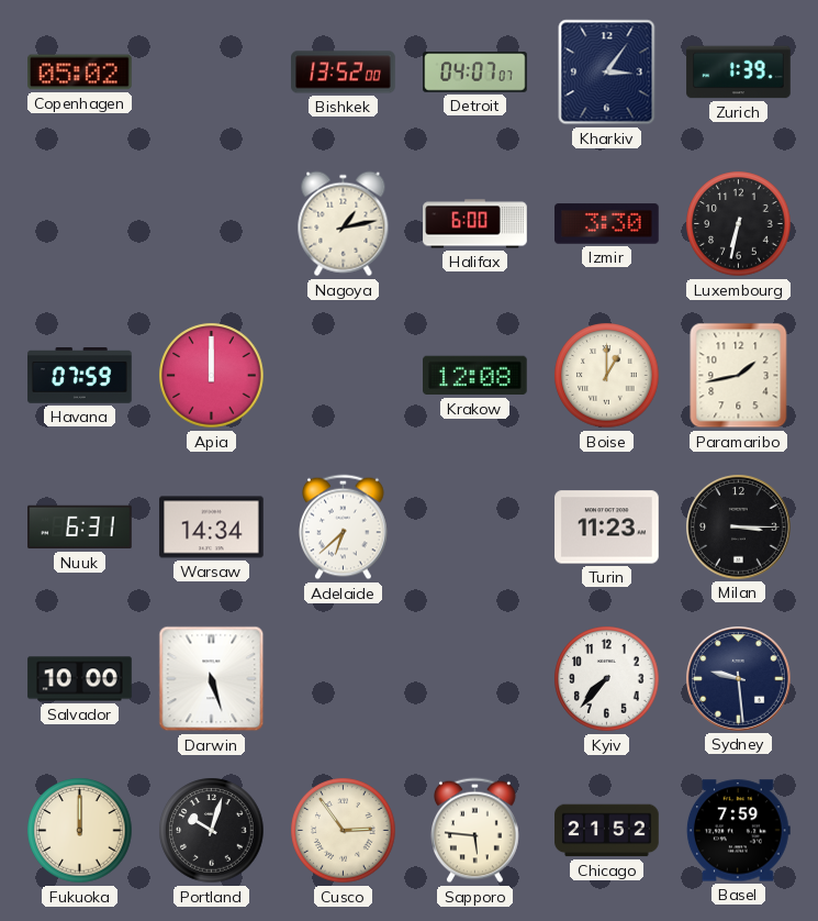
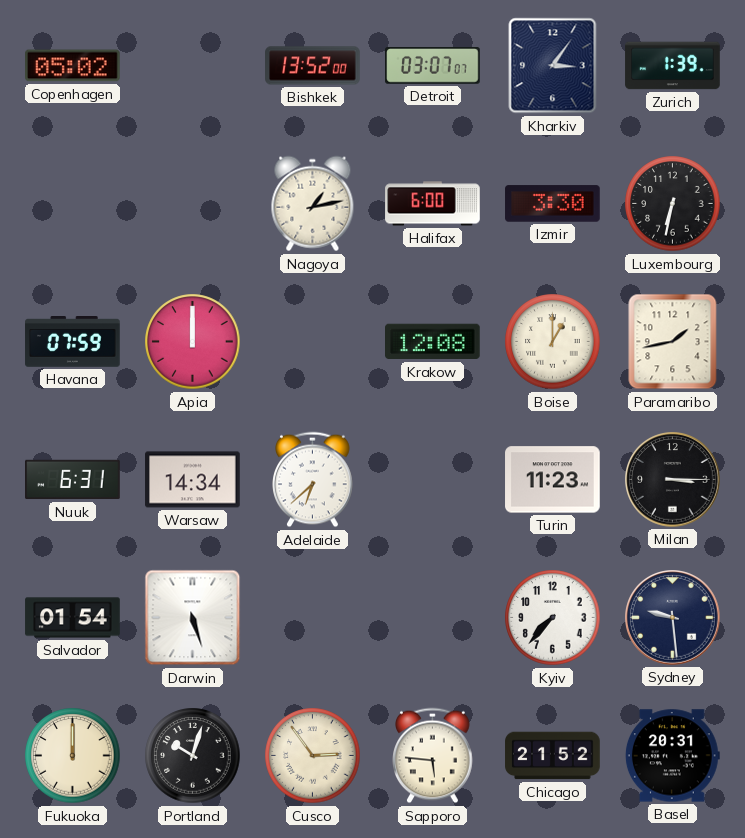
Detroit: 04:07 -> 03:07
Salvador: 10:00 -> 01:54
Basel: 7:59 -> 20:31
